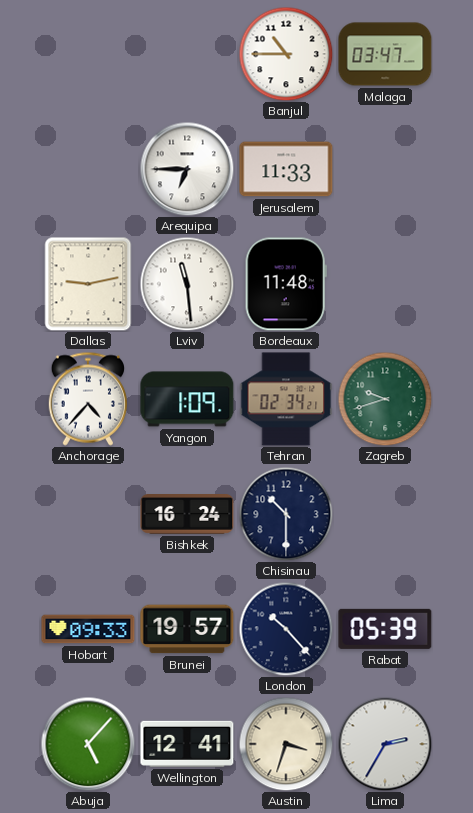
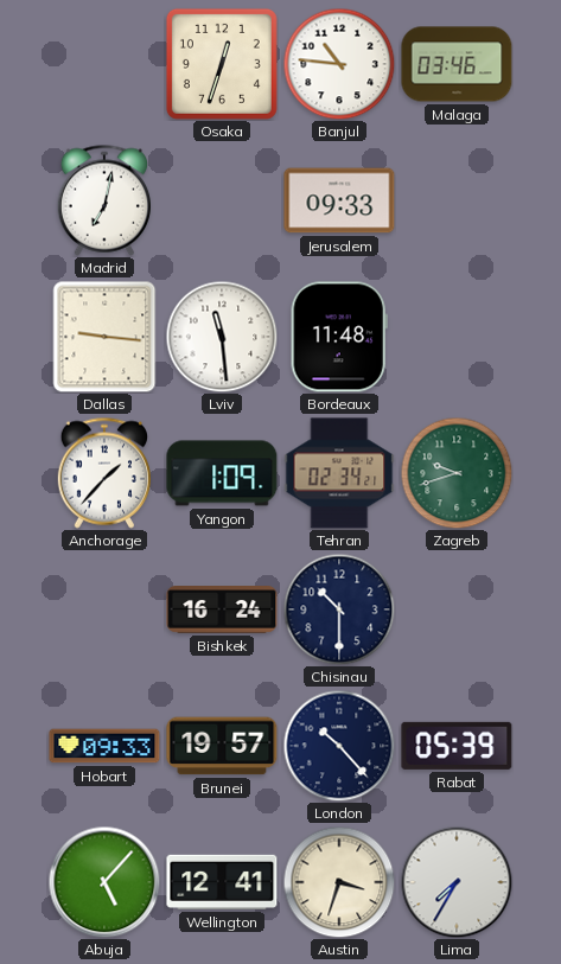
Osaka: none -> 12:33
Banjul: 10:45 -> 10:46
Malaga: 03:47 -> 03:46
Madrid: none -> 7:02
Arequipa: 6:45 -> none
Jerusalem: 11:33 -> 09:33
Dallas: 9:13 -> 9:16
Anchorage: 4:37 -> 1:37
Lima: 2:35 -> 7:35
